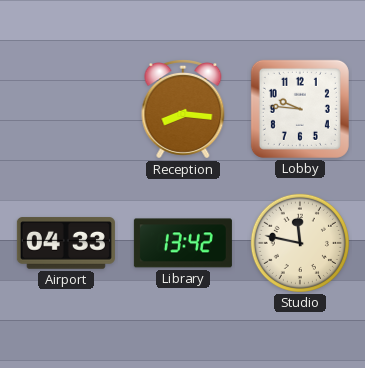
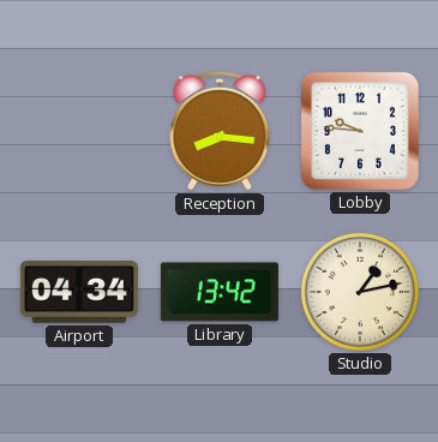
Airport: 04:33 -> 04:34
Studio: 11:47 -> 1:13
